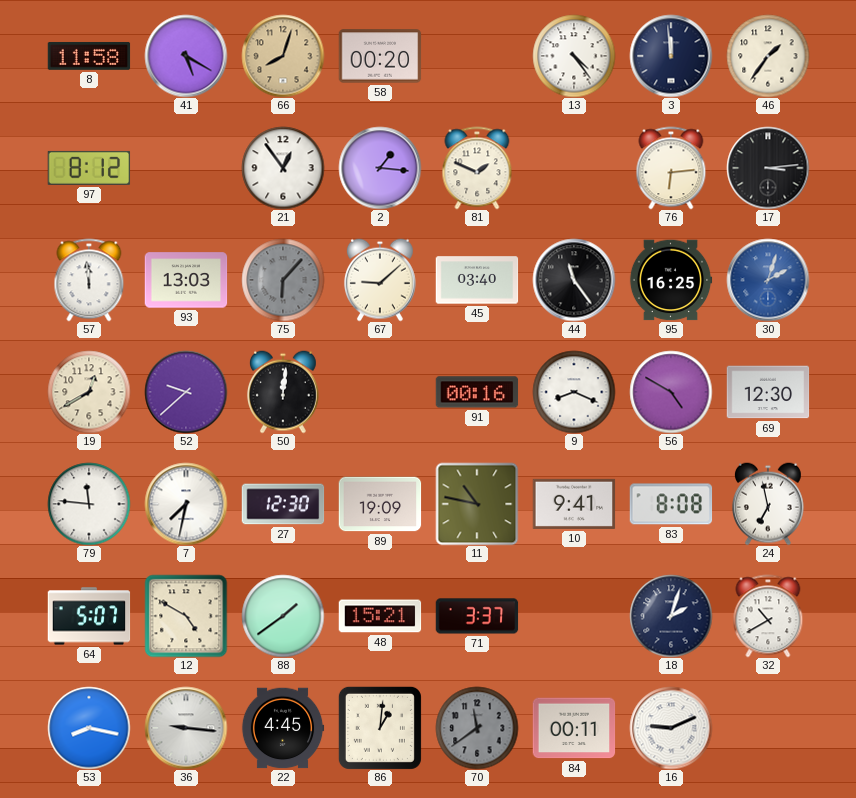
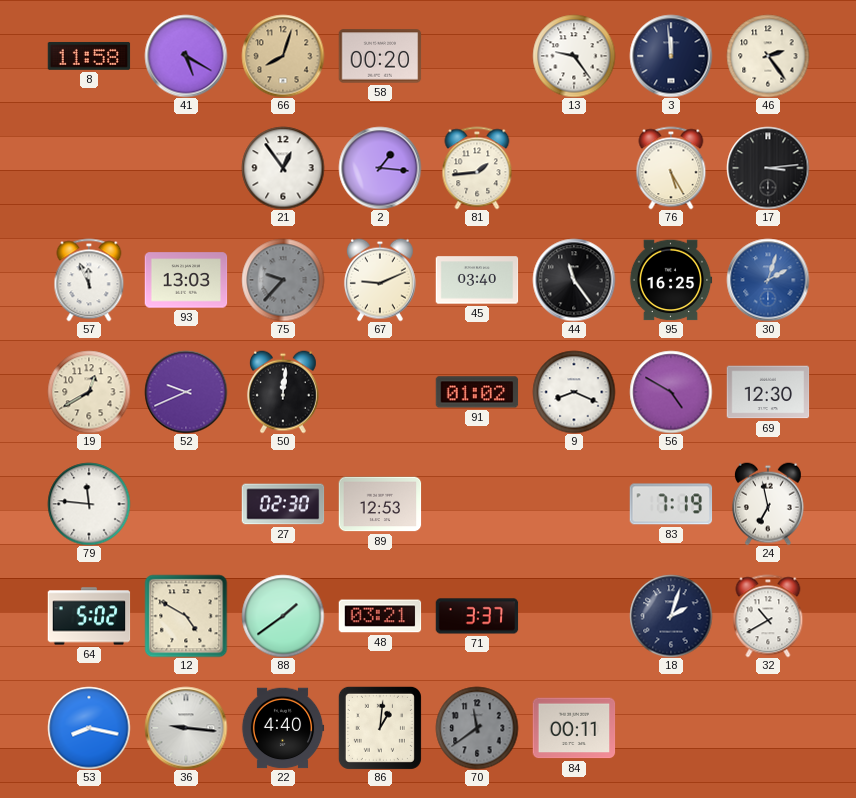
13: 4:24 -> 9:24
46: 1:36 -> 2:24
97: 8:12 -> none
81: 1:49 -> 1:44
76: 6:14 -> 5:25
57: 11:59 -> 11:56
75: 6:07 -> 9:37
67: 9:08 -> 9:11
52: 9:38 -> 9:41
91: 00:16 -> 01:02
7: 7:32 -> none
27: 12:30 -> 02:30
89: 19:09 -> 12:53
11: 10:47 -> none
10: 9:41 -> none
83: 8:08 -> 7:19
64: 5:07 -> 5:02
48: 15:21 -> 03:21
22: 4:45 -> 4:40
16: 9:11 -> none
